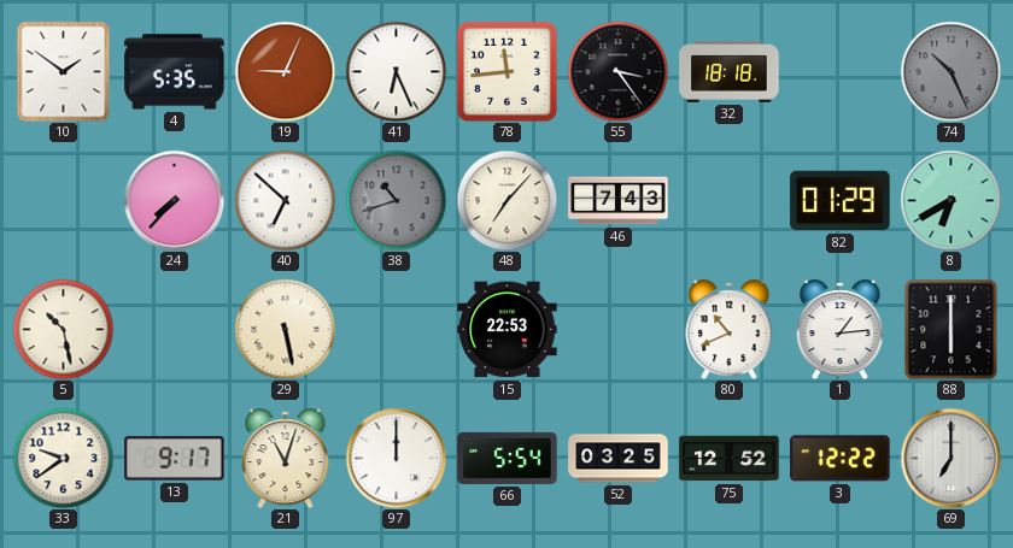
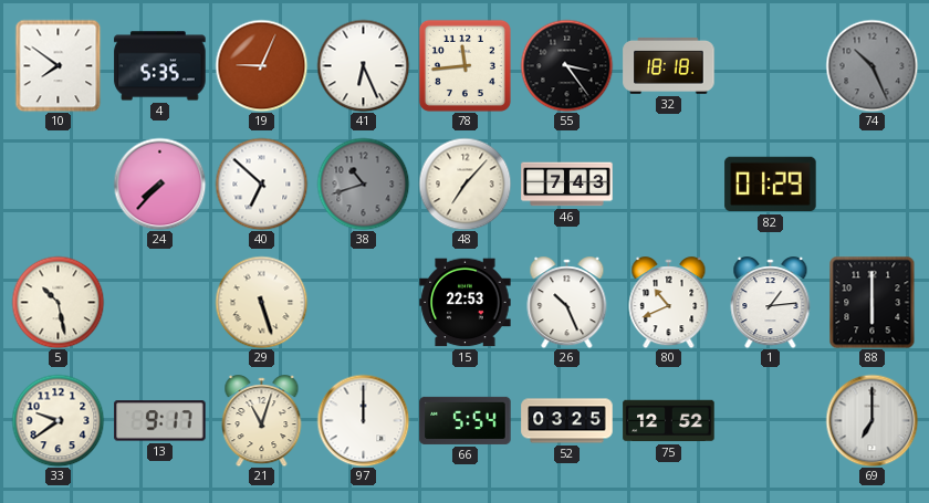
10: 1:51 -> 7:51
8: 6:40 -> none
29: 5:28 -> 5:27
26: none -> 10:26
3: 12:22 -> none
